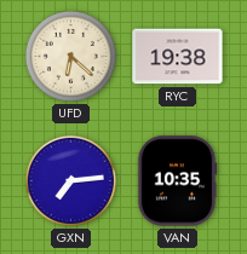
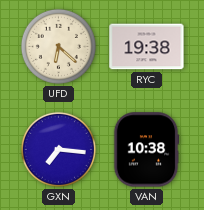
GXN: 7:14 -> 7:16
VAN: 10:35 -> 10:38
